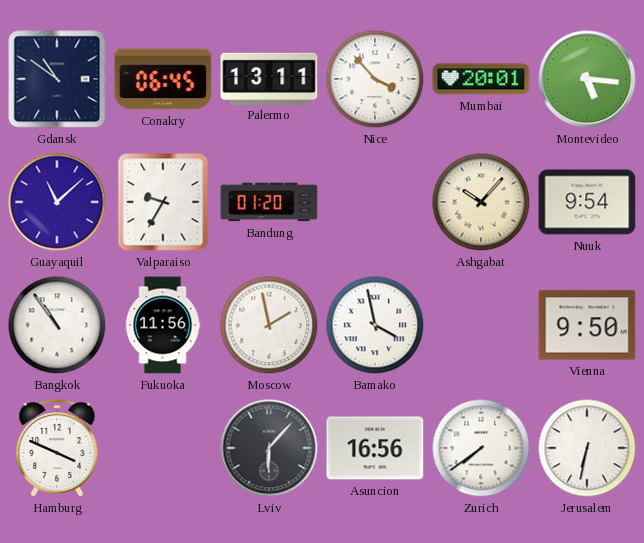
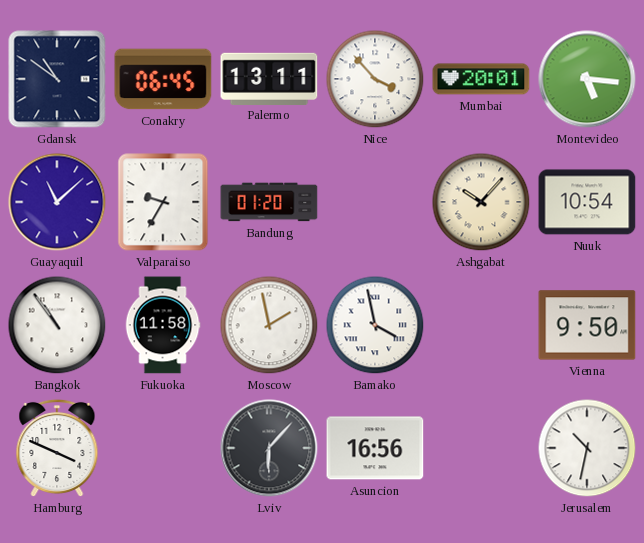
Nuuk: 9:54 -> 10:54
Fukuoka: 11:56 -> 11:58
Zurich: 7:39 -> none
Jerusalem: 6:32 -> 10:32
